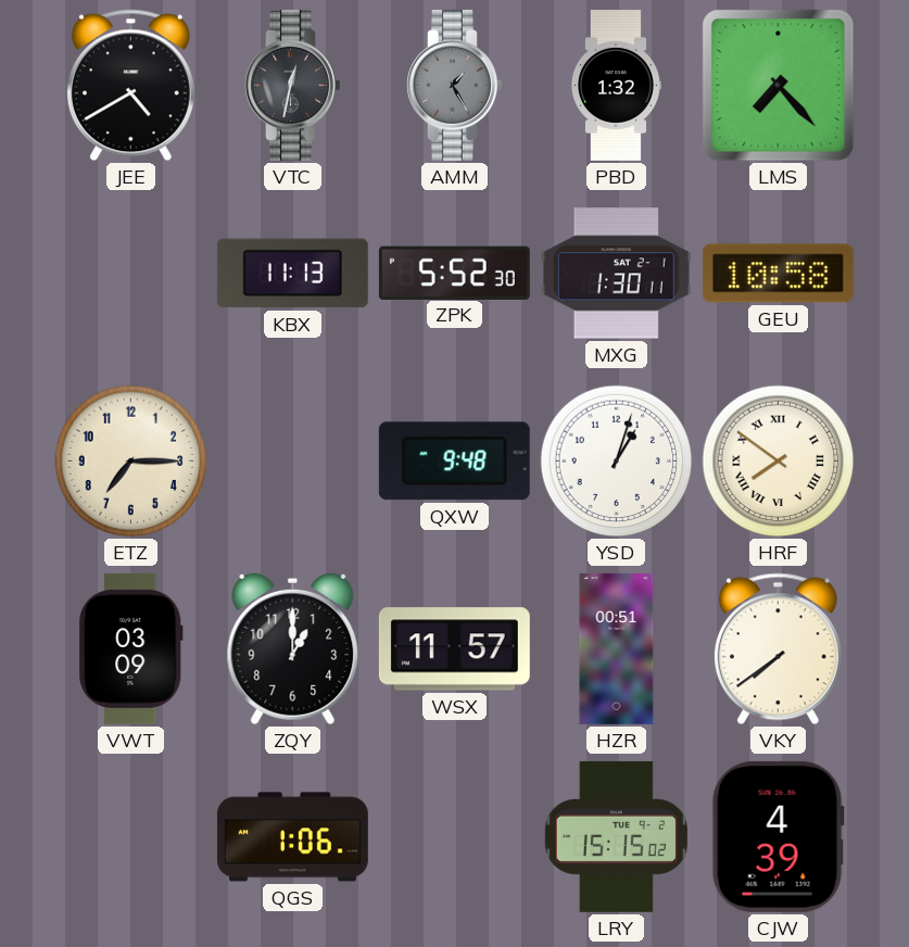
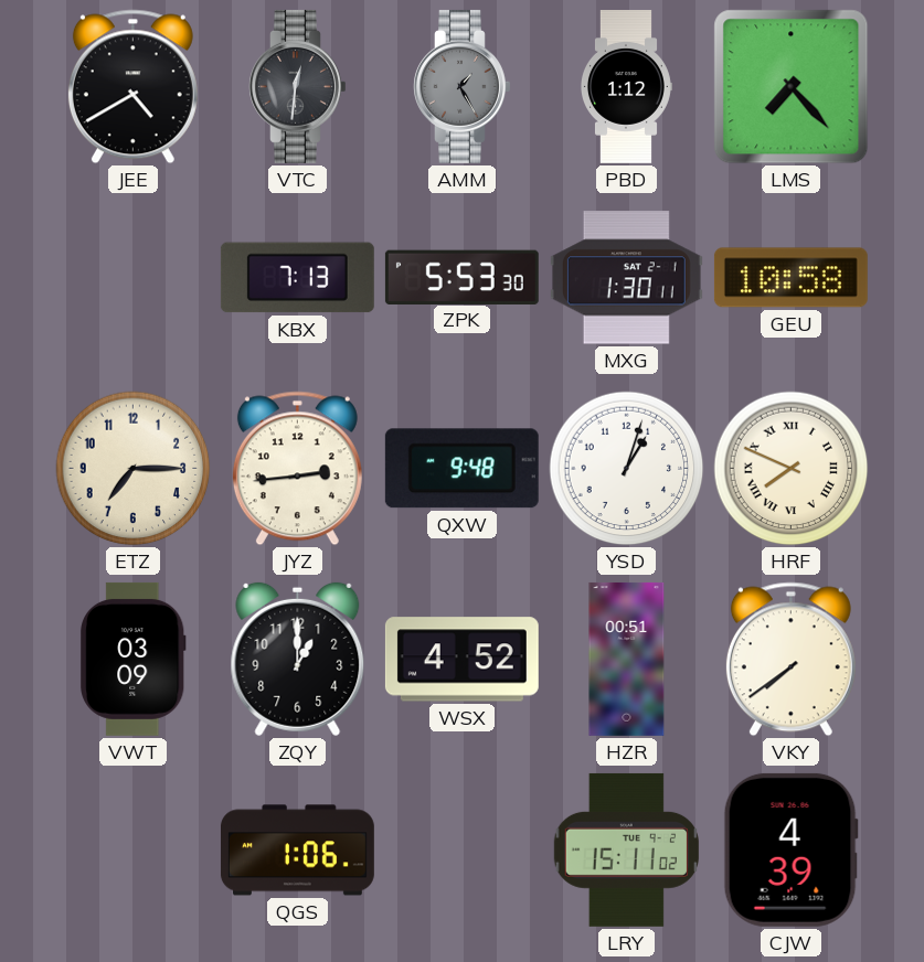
VTC: 12:32 -> 12:31
PBD: 1:32 -> 1:12
KBX: 11:13 -> 7:13
ZPK: 5:52 -> 5:53
JYZ: none -> 2:44
HRF: 7:51 -> 7:49
WSX: 11:57 -> 4:52
LRY: 15:15 -> 15:11
